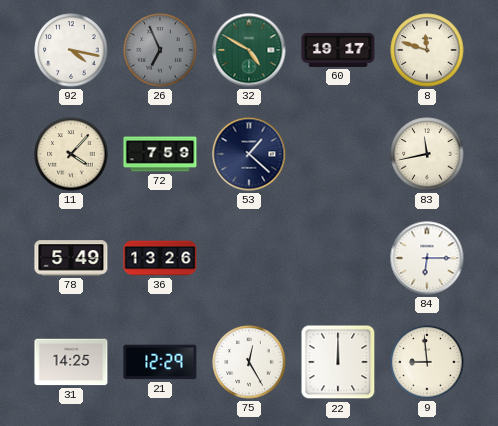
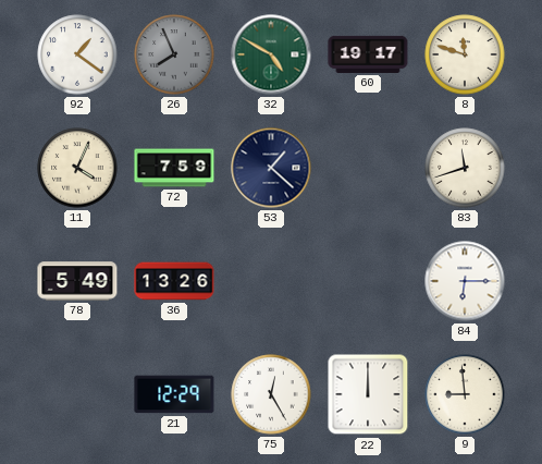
92: 4:17 -> 1:21
26: 6:56 -> 7:56
11: 4:07 -> 4:04
83: 11:43 -> 11:42
31: 14:25 -> none
